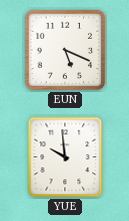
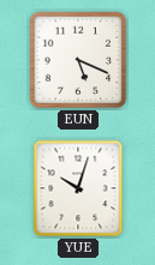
YUE: 9:59 -> 10:03
